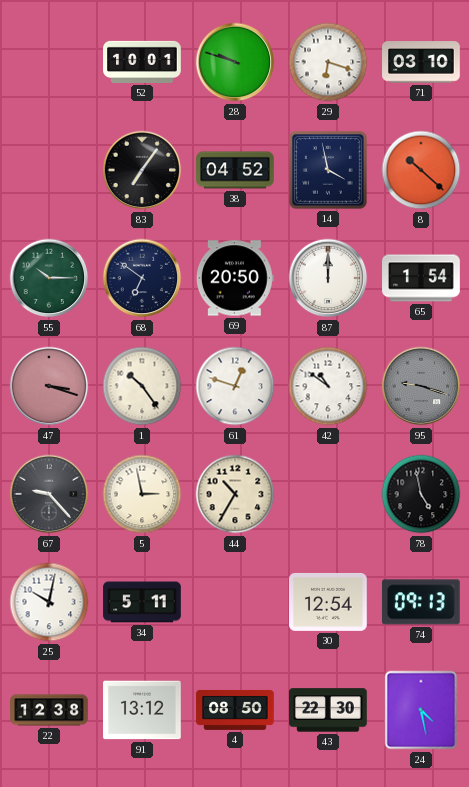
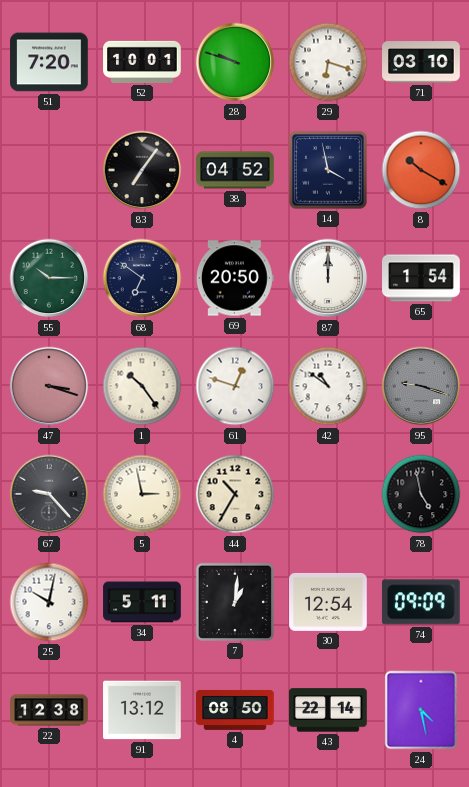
51: none -> 7:20
8: 10:22 -> 10:20
7: none -> 1:01
74: 09:13 -> 09:09
43: 22:30 -> 22:14
